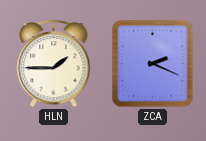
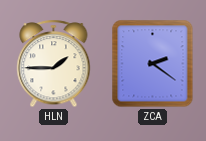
ZCA: 2:19 -> 2:21
